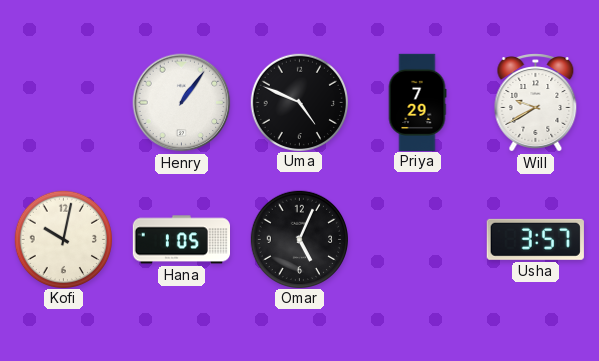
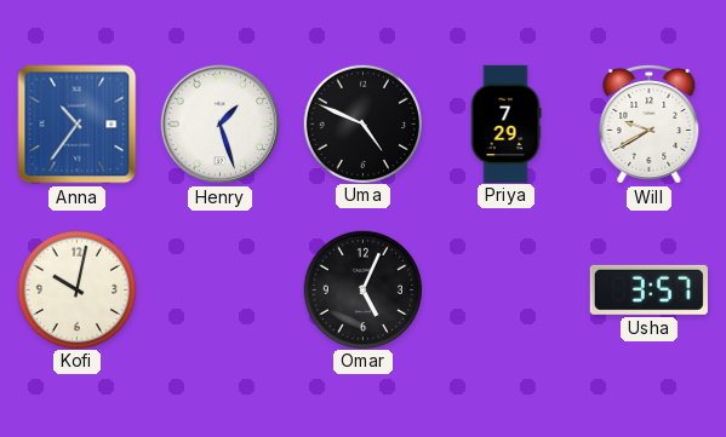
Anna: none -> 10:36
Henry: 1:06 -> 1:27
Hana: 1:05 -> none
